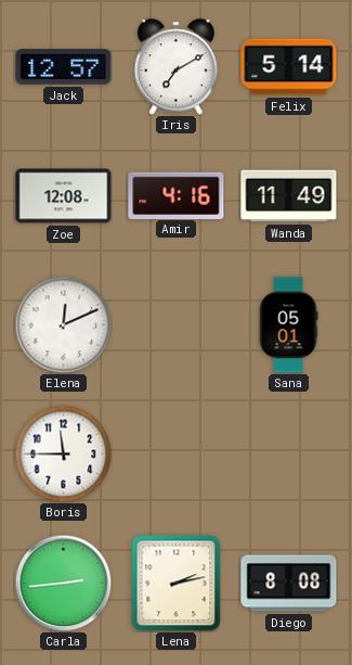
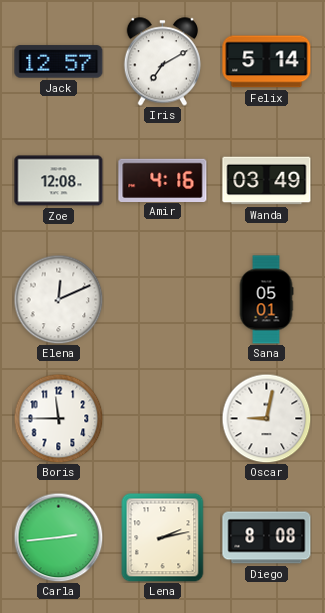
Wanda: 11:49 -> 03:49
Oscar: none -> 9:02
